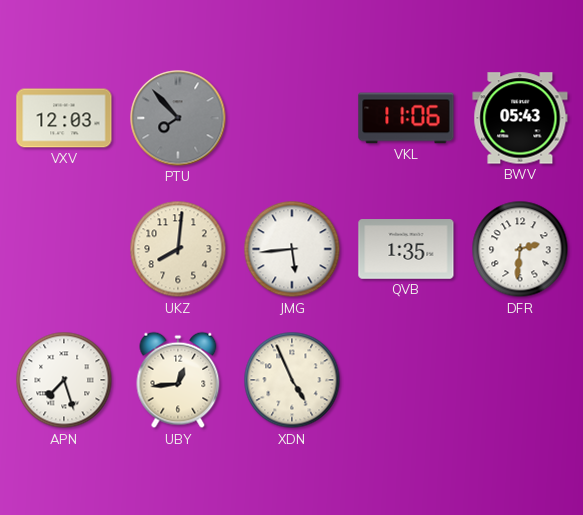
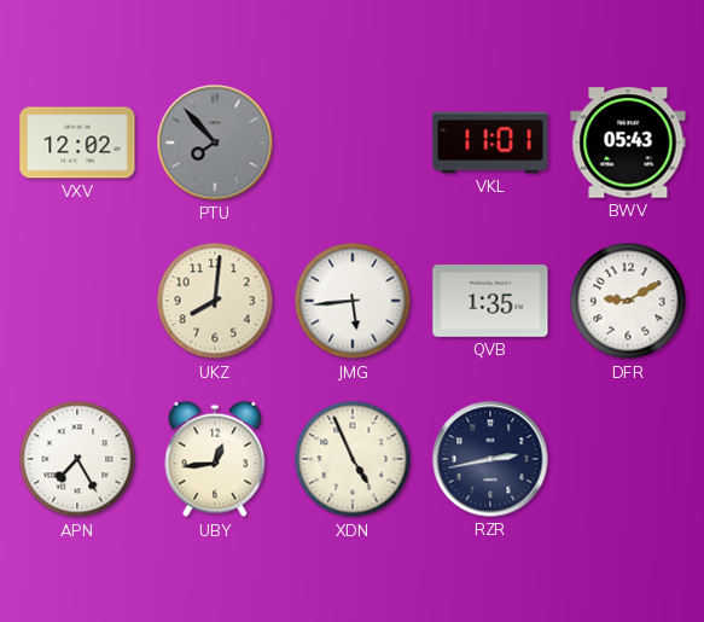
VXV: 12:03 -> 12:02
VKL: 11:06 -> 11:01
DFR: 2:31 -> 9:10
APN: 7:27 -> 7:25
RZR: none -> 2:43
